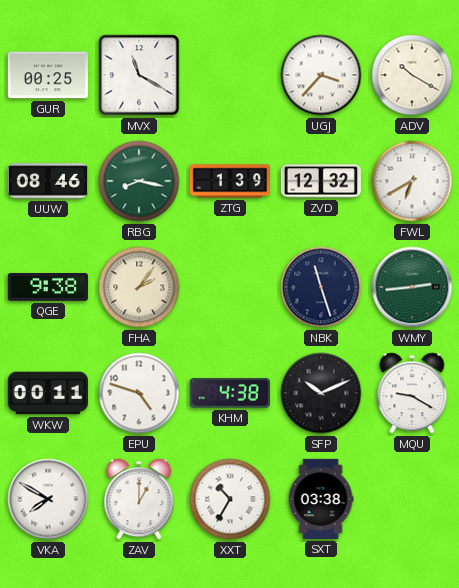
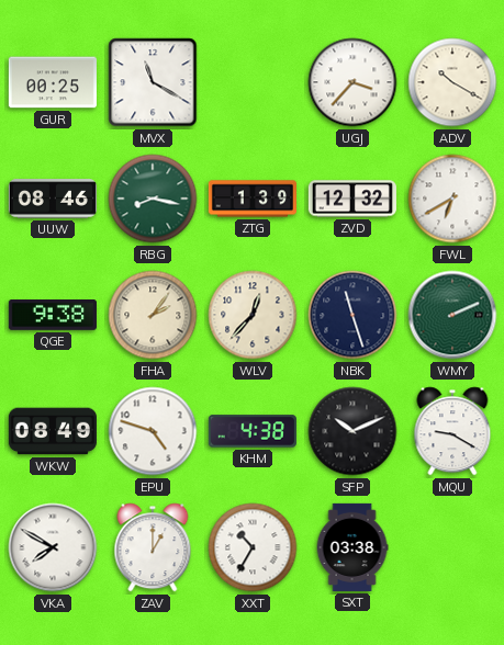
WLV: none -> 12:37
WMY: 2:44 -> 2:11
WKW: 00:11 -> 08:49
